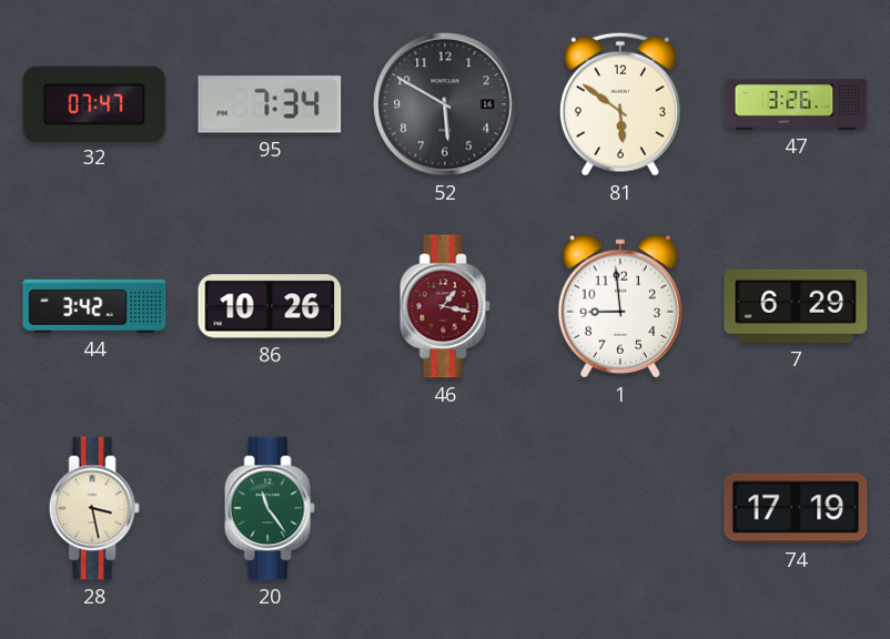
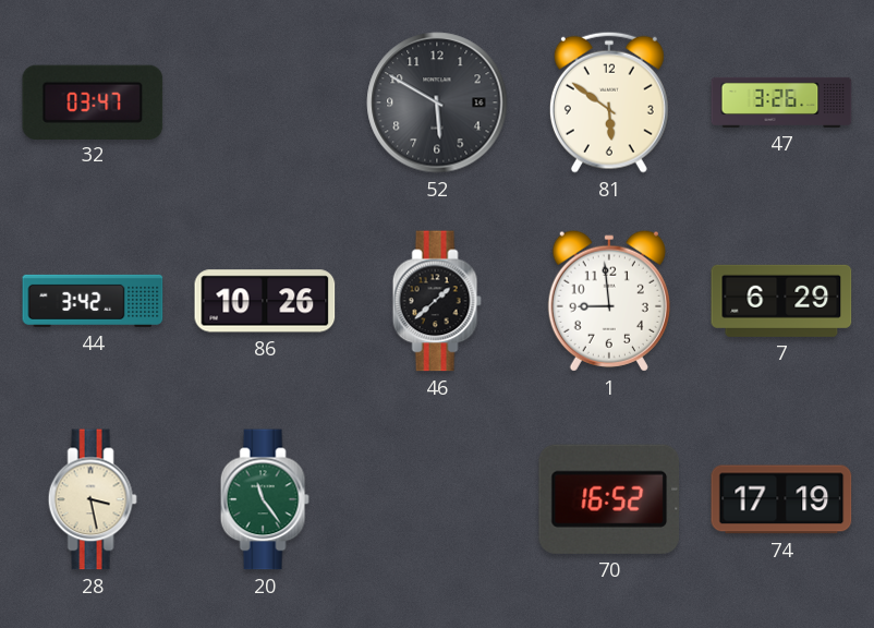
32: 07:47 -> 03:47
95: 7:34 -> none
46: 1:17 -> 1:38
46 dial: burgundy -> black
70: none -> 16:52
